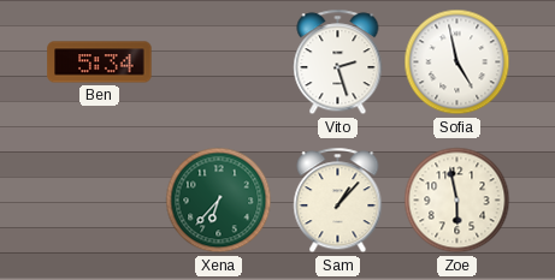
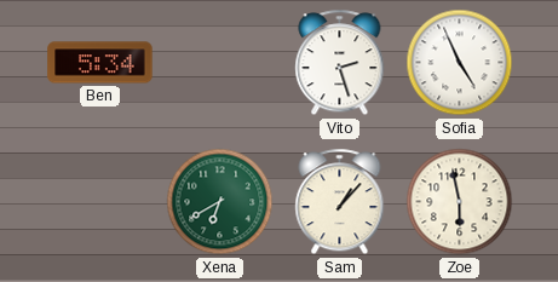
Sofia: 4:58 -> 4:56
Xena: 6:37 -> 6:40
